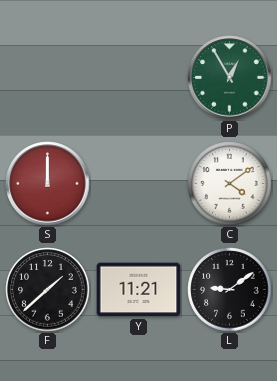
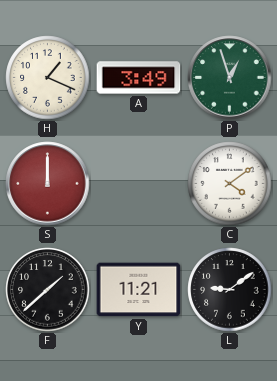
H: none -> 1:19
A: none -> 3:49
P: 12:55 -> 12:57
